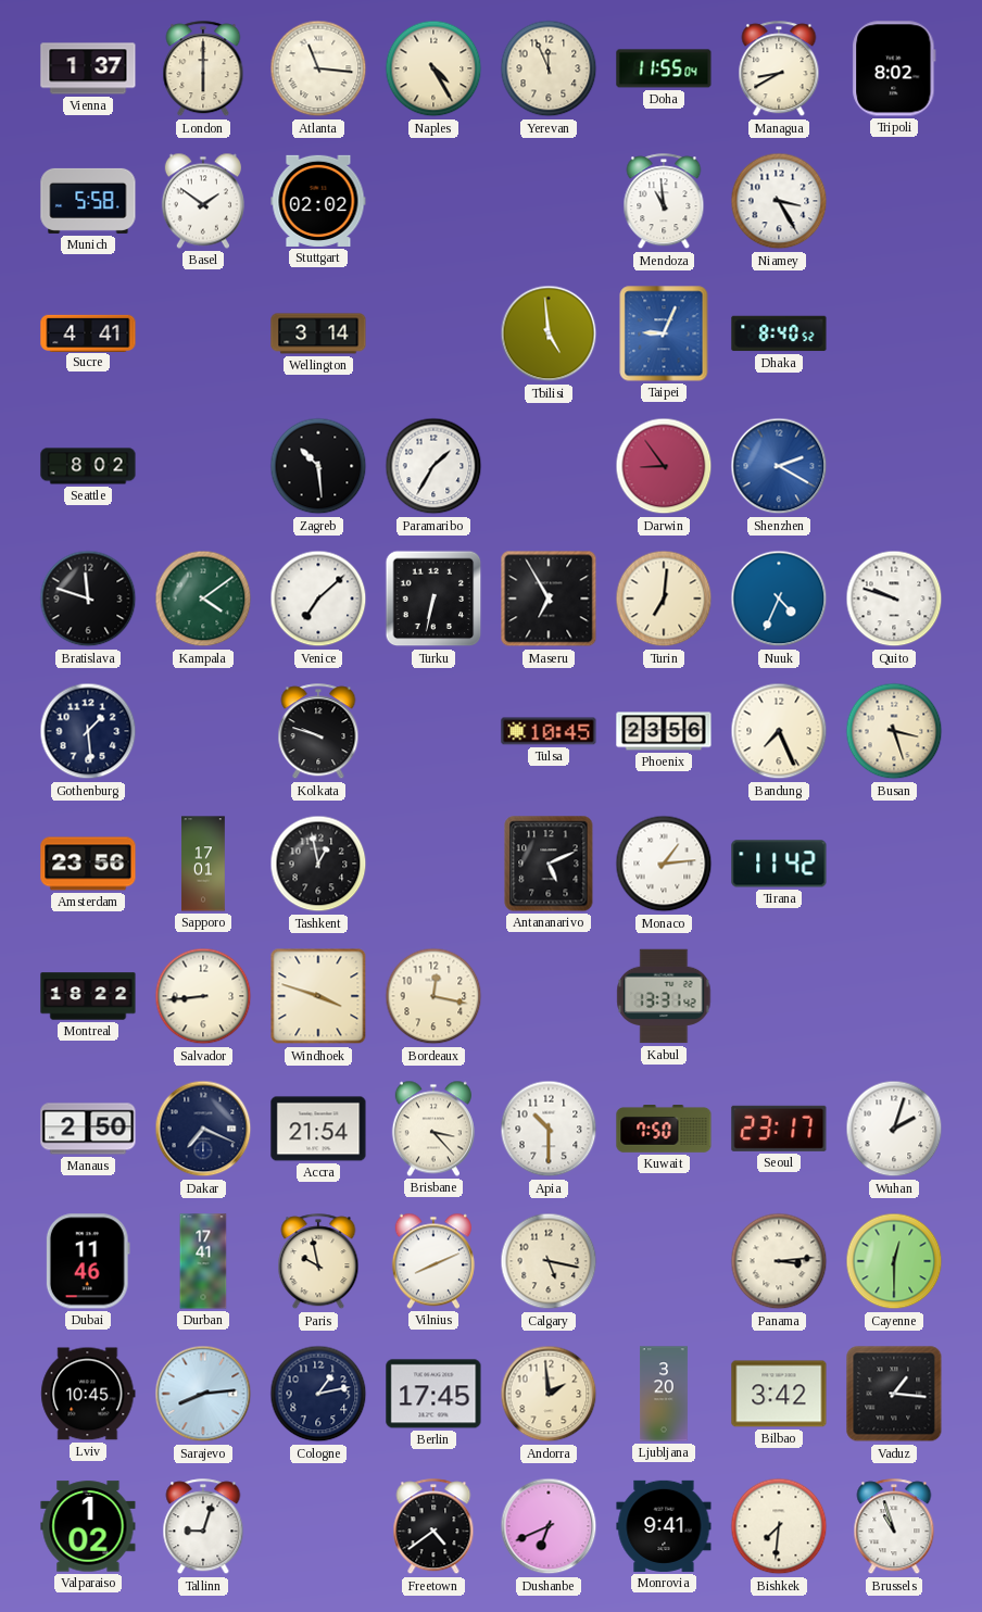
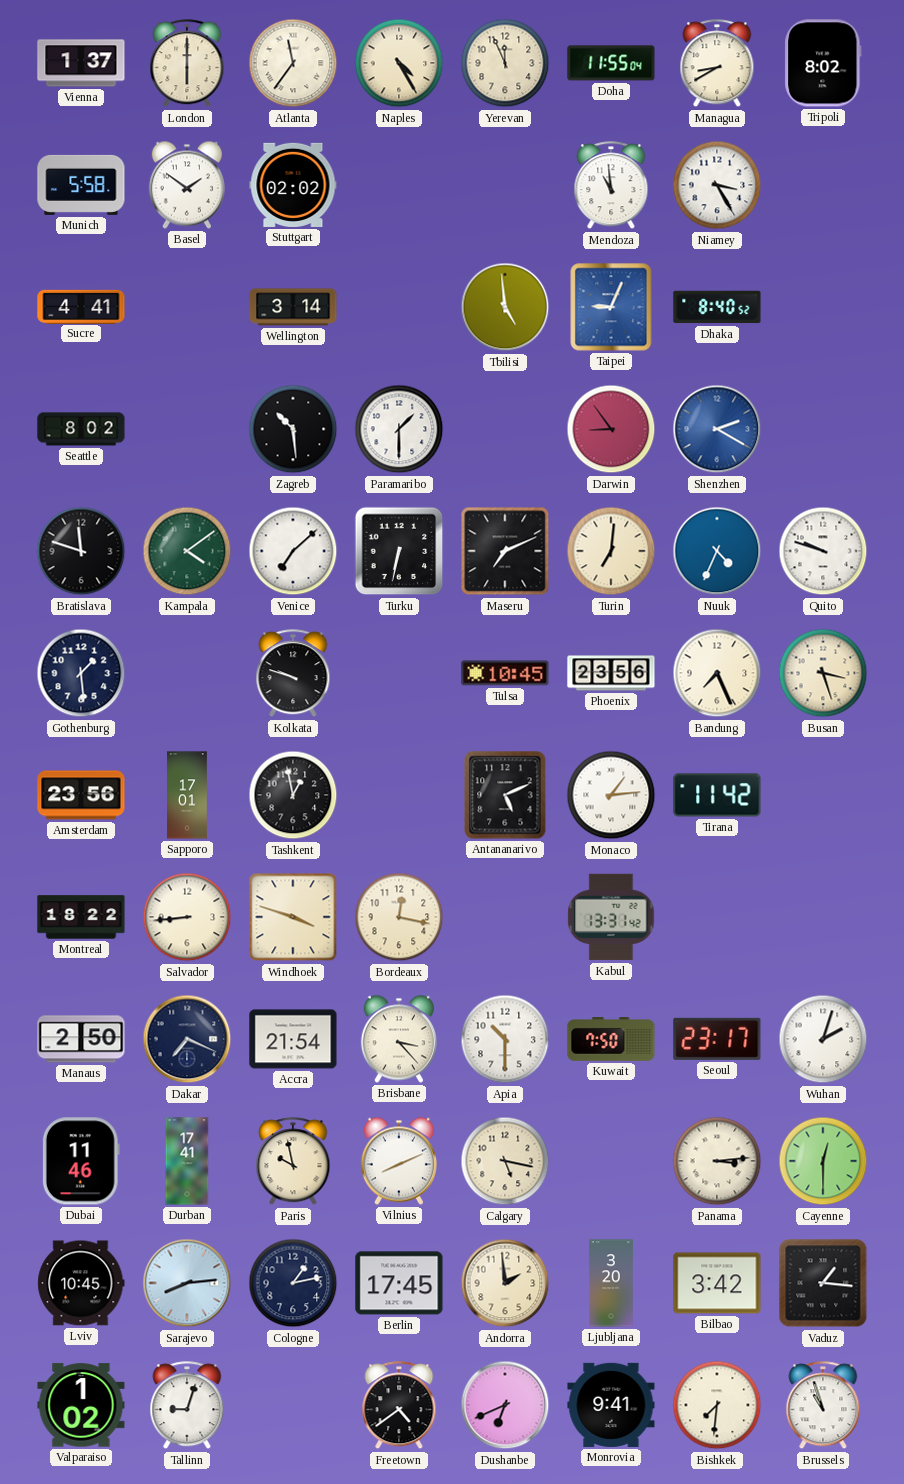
Atlanta: 11:16 -> 11:36
Paramaribo: 1:35 -> 1:30
Maseru: 6:55 -> 7:11
